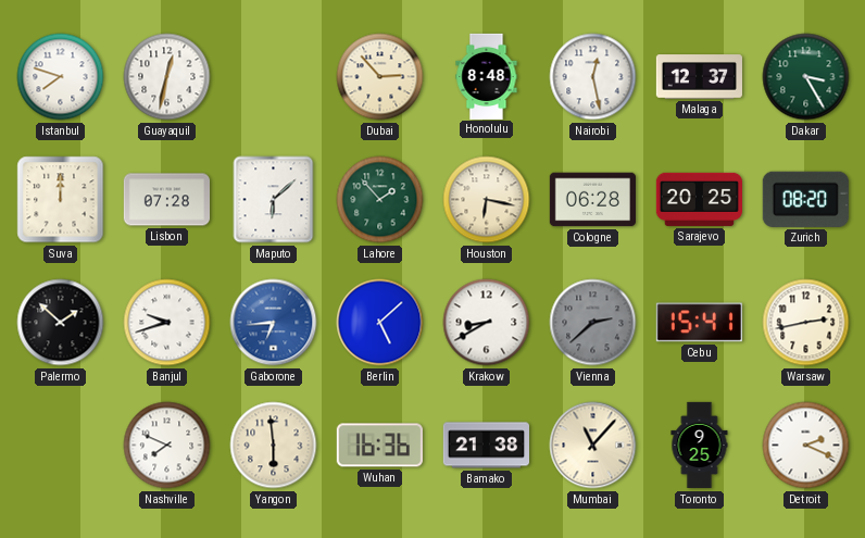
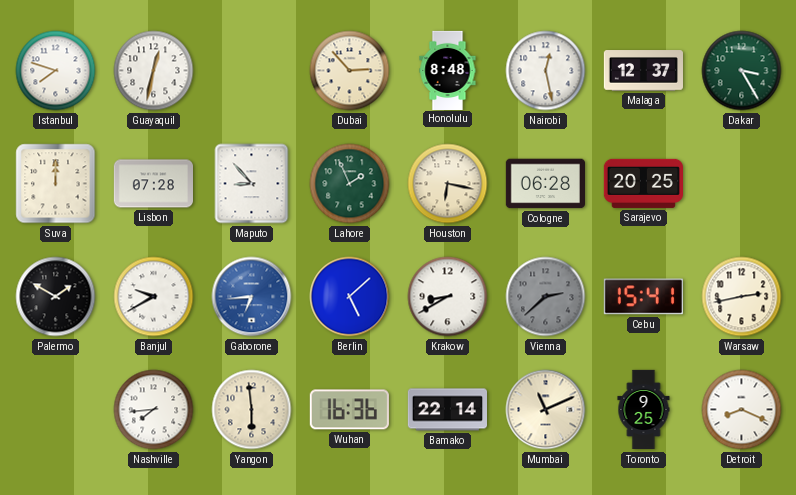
Maputo: 6:08 -> 8:53
Lahore: 1:53 -> 1:56
Zurich: 08:20 -> none
Palermo: 1:52 -> 1:50
Banjul: 9:42 -> 9:40
Nashville: 7:49 -> 7:44
Bamako: 21:38 -> 22:14
Mumbai: 11:07 -> 11:11
Detroit: 2:19 -> 8:19
